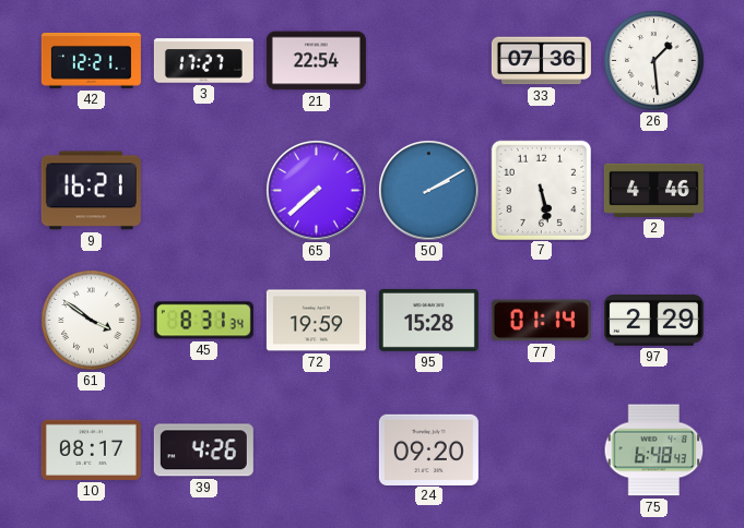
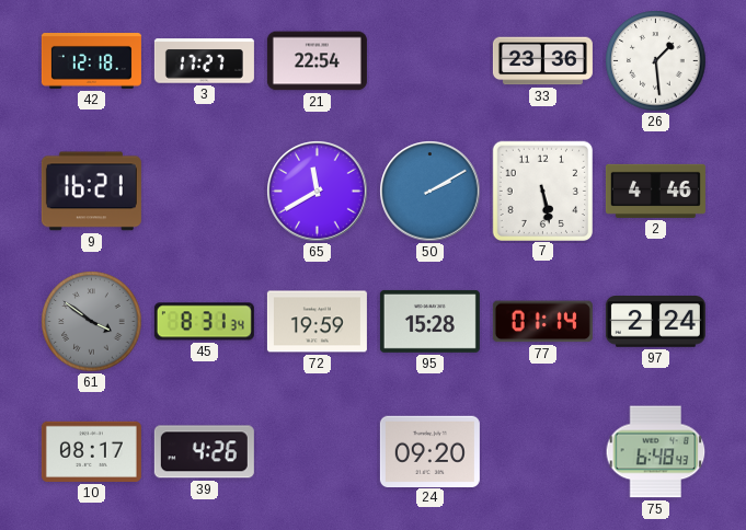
42: 12:21 -> 12:18
33: 07:36 -> 23:36
65: 7:38 -> 11:40
61 dial: white -> grey
97: 2:29 -> 2:24
